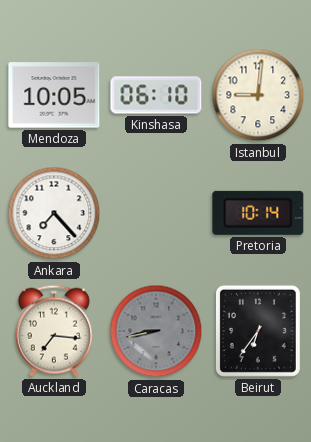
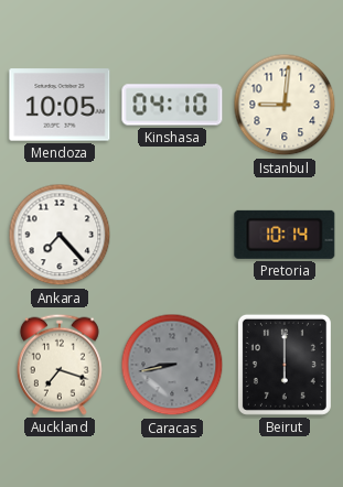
Kinshasa: 06:10 -> 04:10
Auckland: 7:16 -> 7:18
Beirut: 6:36 -> 6:00
